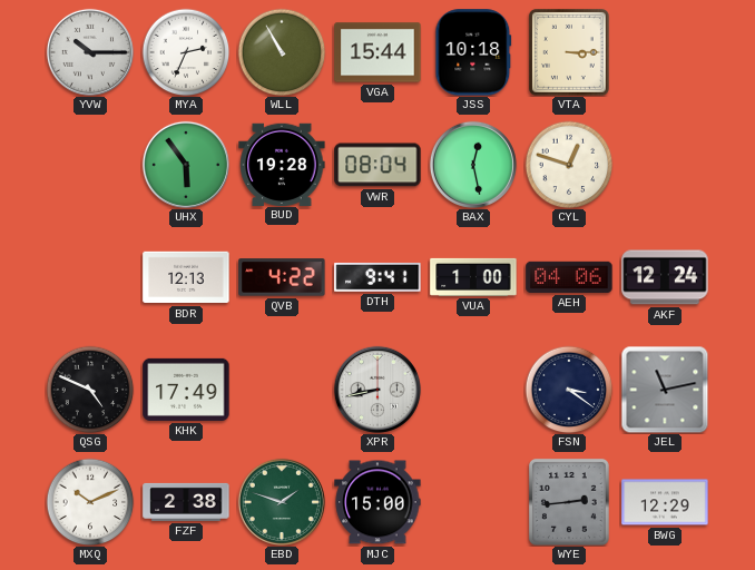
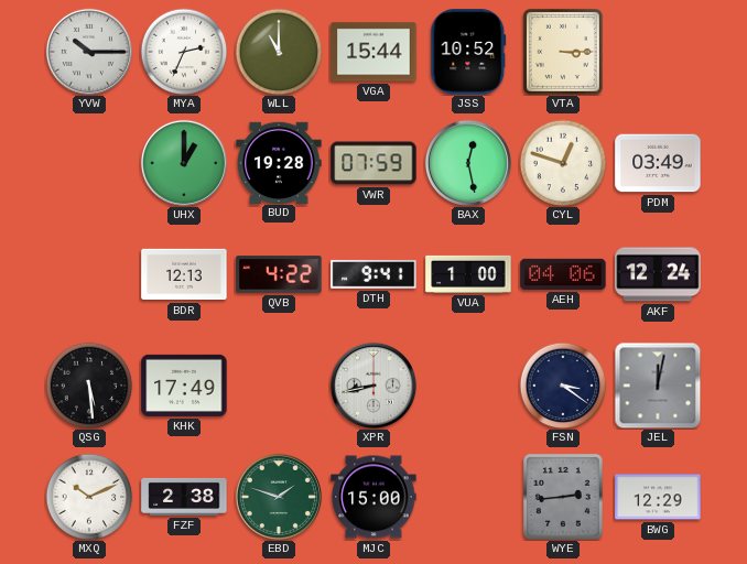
WLL: 10:55 -> 11:00
JSS: 10:18 -> 10:52
UHX: 5:54 -> 1:00
VWR: 08:04 -> 07:59
PDM: none -> 03:49
QSG: 4:49 -> 5:29
JEL: 11:13 -> 12:02
